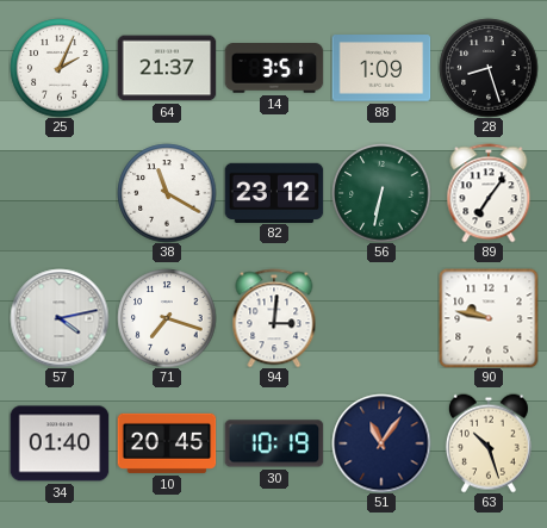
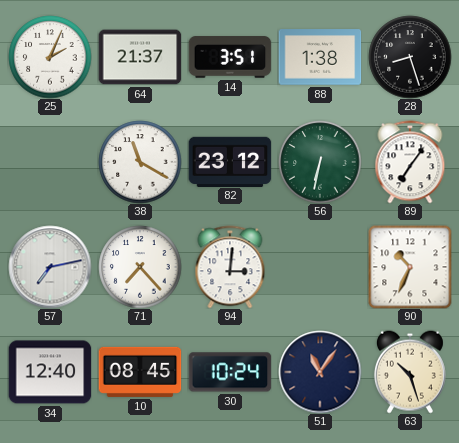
88: 1:09 -> 1:38
57: 4:13 -> 7:13
71: 7:18 -> 7:23
90: 9:47 -> 10:34
34: 01:40 -> 12:40
10: 20:45 -> 08:45
30: 10:19 -> 10:24
